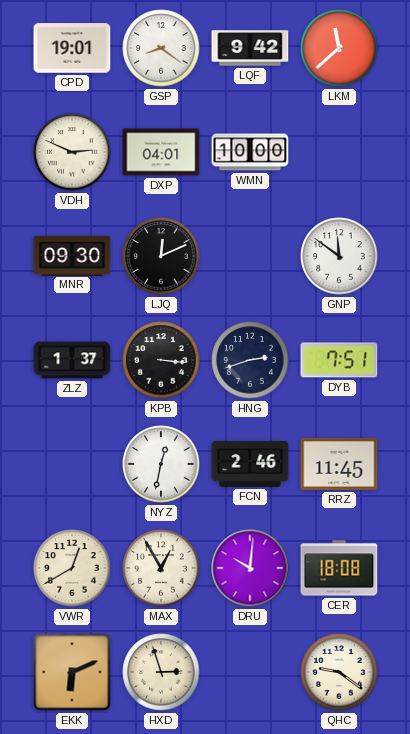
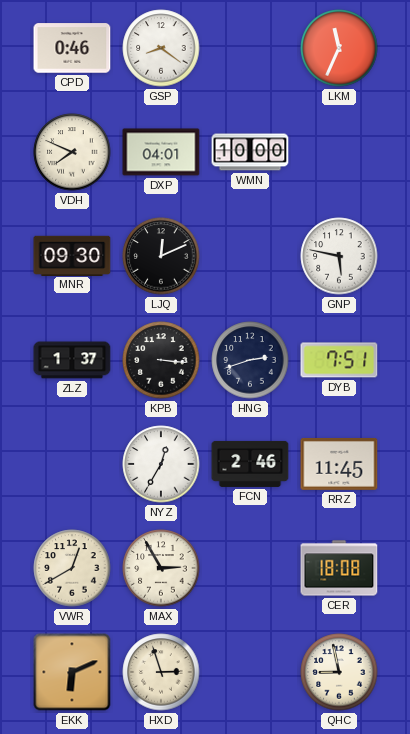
CPD: 19:01 -> 0:46
LQF: 9:42 -> none
LKM: 11:38 -> 11:34
VDH: 2:49 -> 7:49
GNP: 11:51 -> 5:47
NYZ: 12:32 -> 12:35
MAX: 12:55 -> 2:55
DRU: 10:01 -> none
QHC: 9:21 -> 8:58
